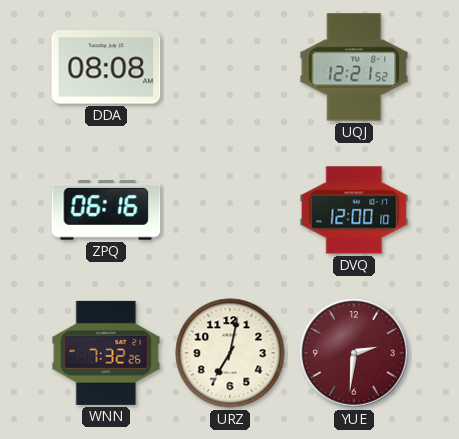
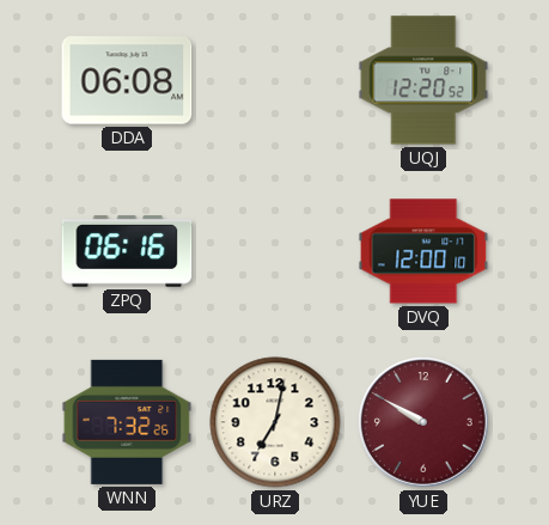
DDA: 08:08 -> 06:08
UQJ: 12:21 -> 12:20
YUE: 2:31 -> 9:50
